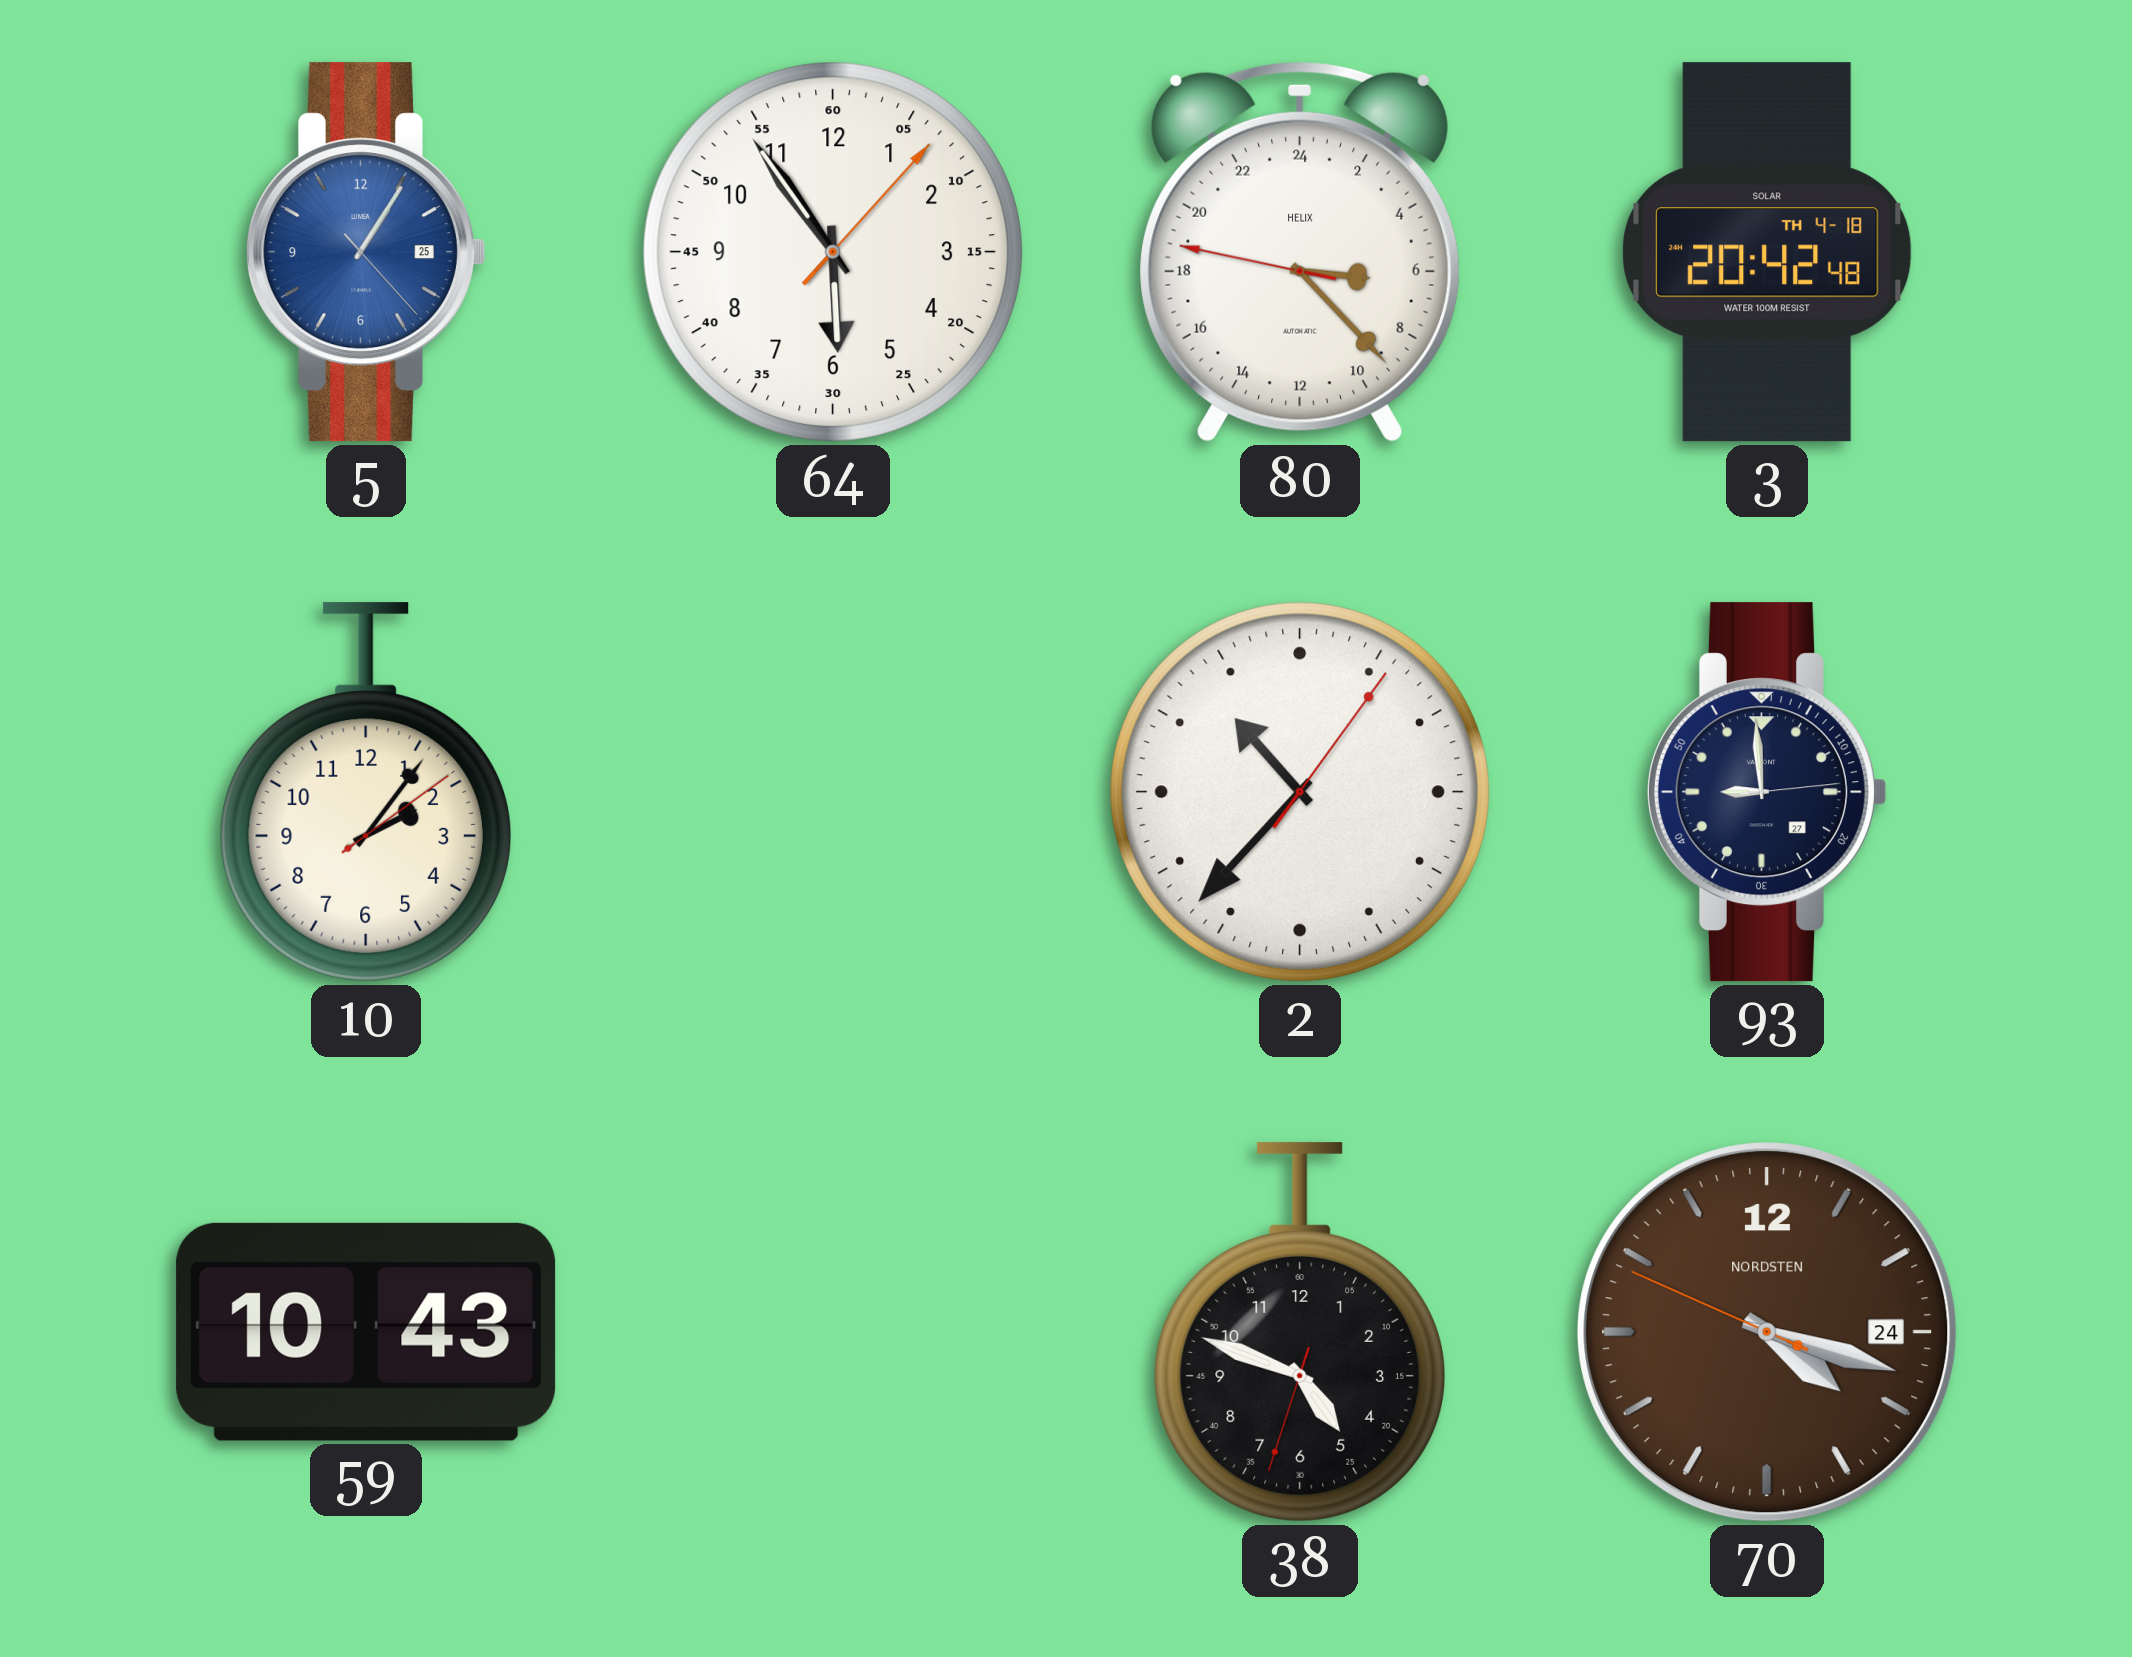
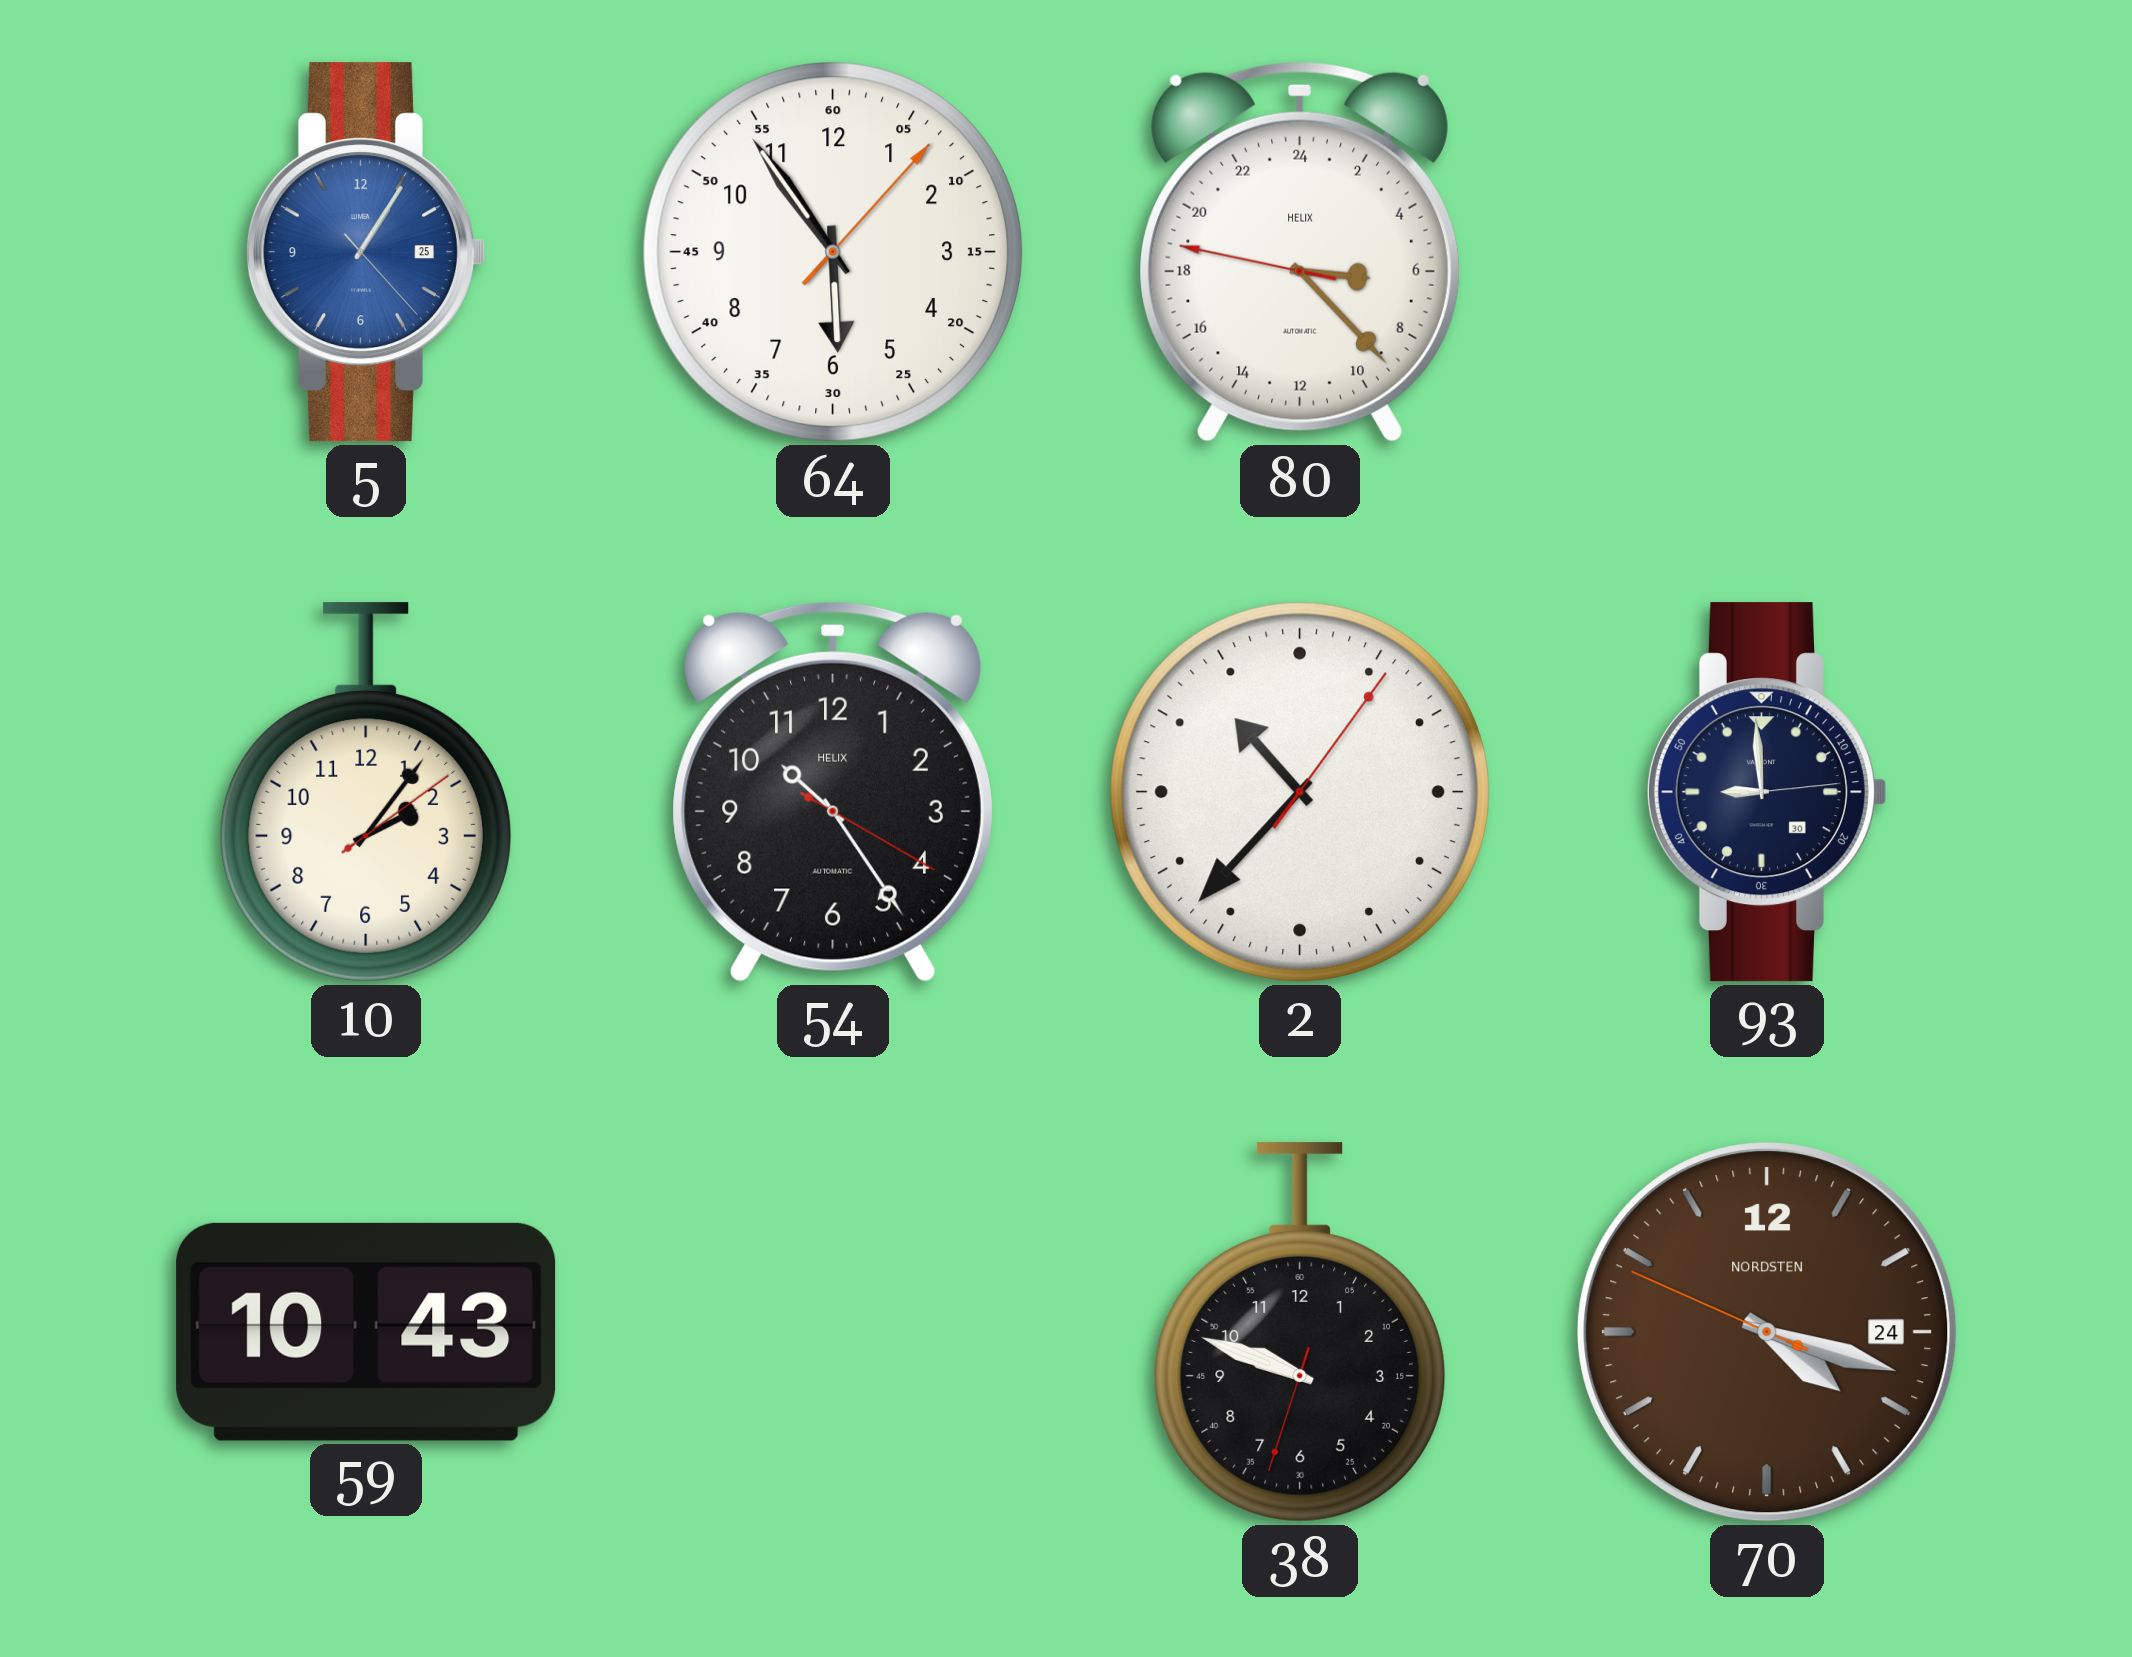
3: 20:42 -> none
54: none -> 10:24
93 date: 27 -> 30
38: 4:48 -> 9:48
